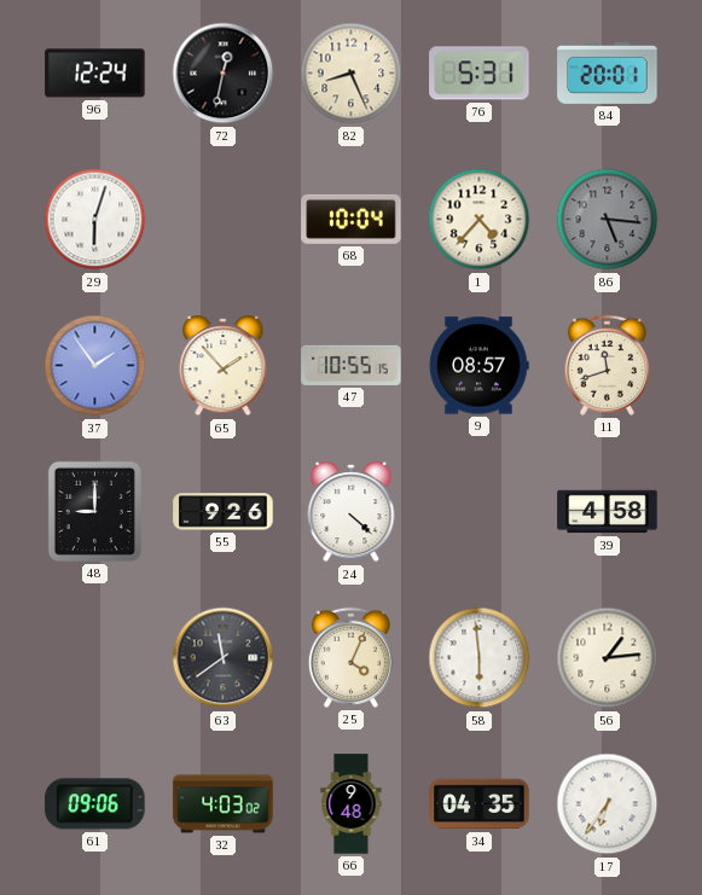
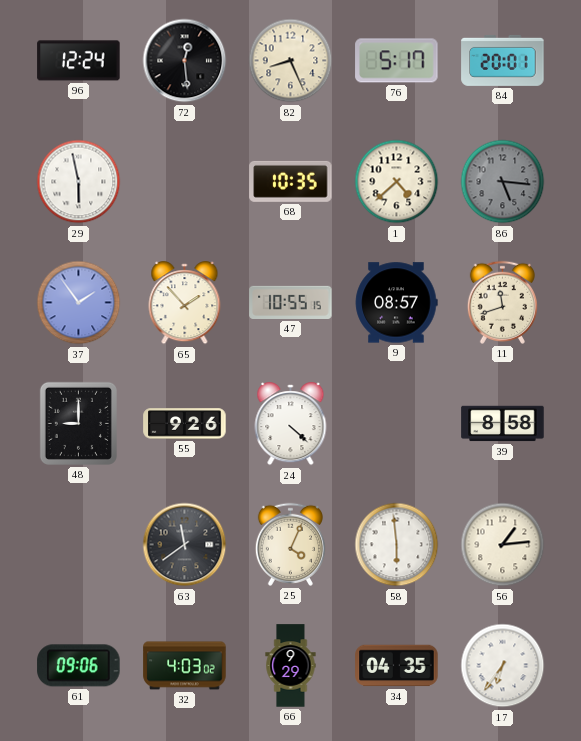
72: 12:32 -> 12:29
76: 5:31 -> 5:17
29: 6:03 -> 5:58
68: 10:04 -> 10:35
1: 4:37 -> 4:38
39: 4:58 -> 8:58
66: 9:48 -> 9:29
